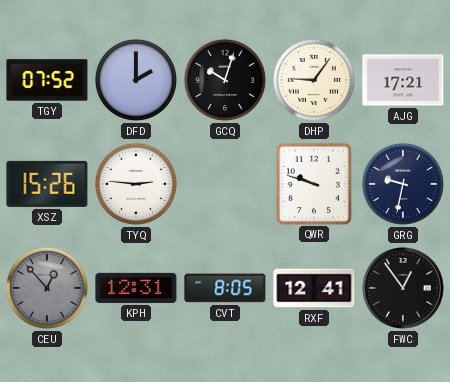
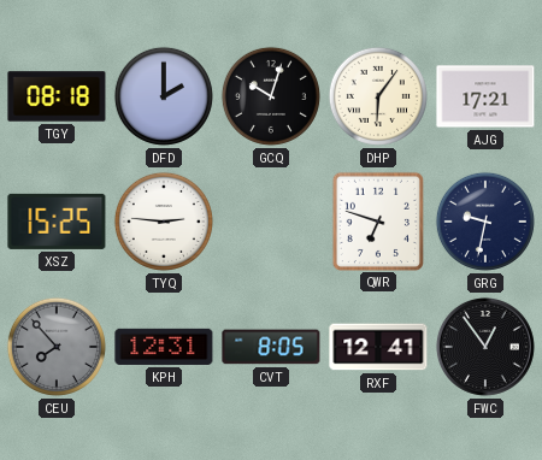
TGY: 07:52 -> 08:18
DHP: 9:06 -> 6:06
XSZ: 15:26 -> 15:25
QWR: 9:48 -> 6:48
CEU: 12:53 -> 7:53
